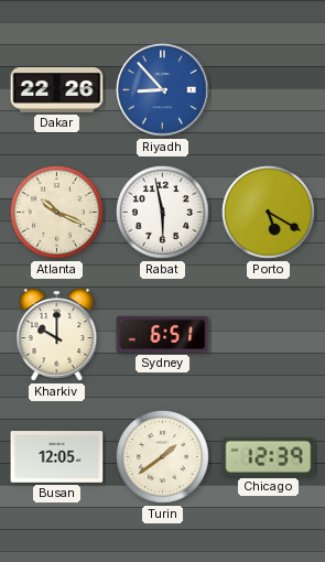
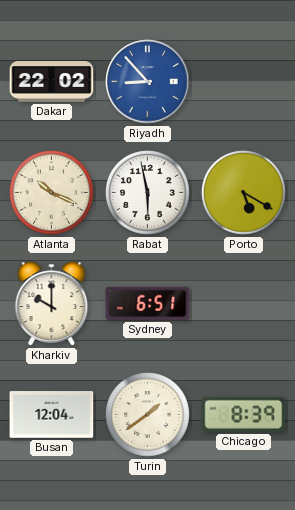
Dakar: 22:26 -> 22:02
Busan: 12:05 -> 12:04
Chicago: 12:39 -> 8:39
